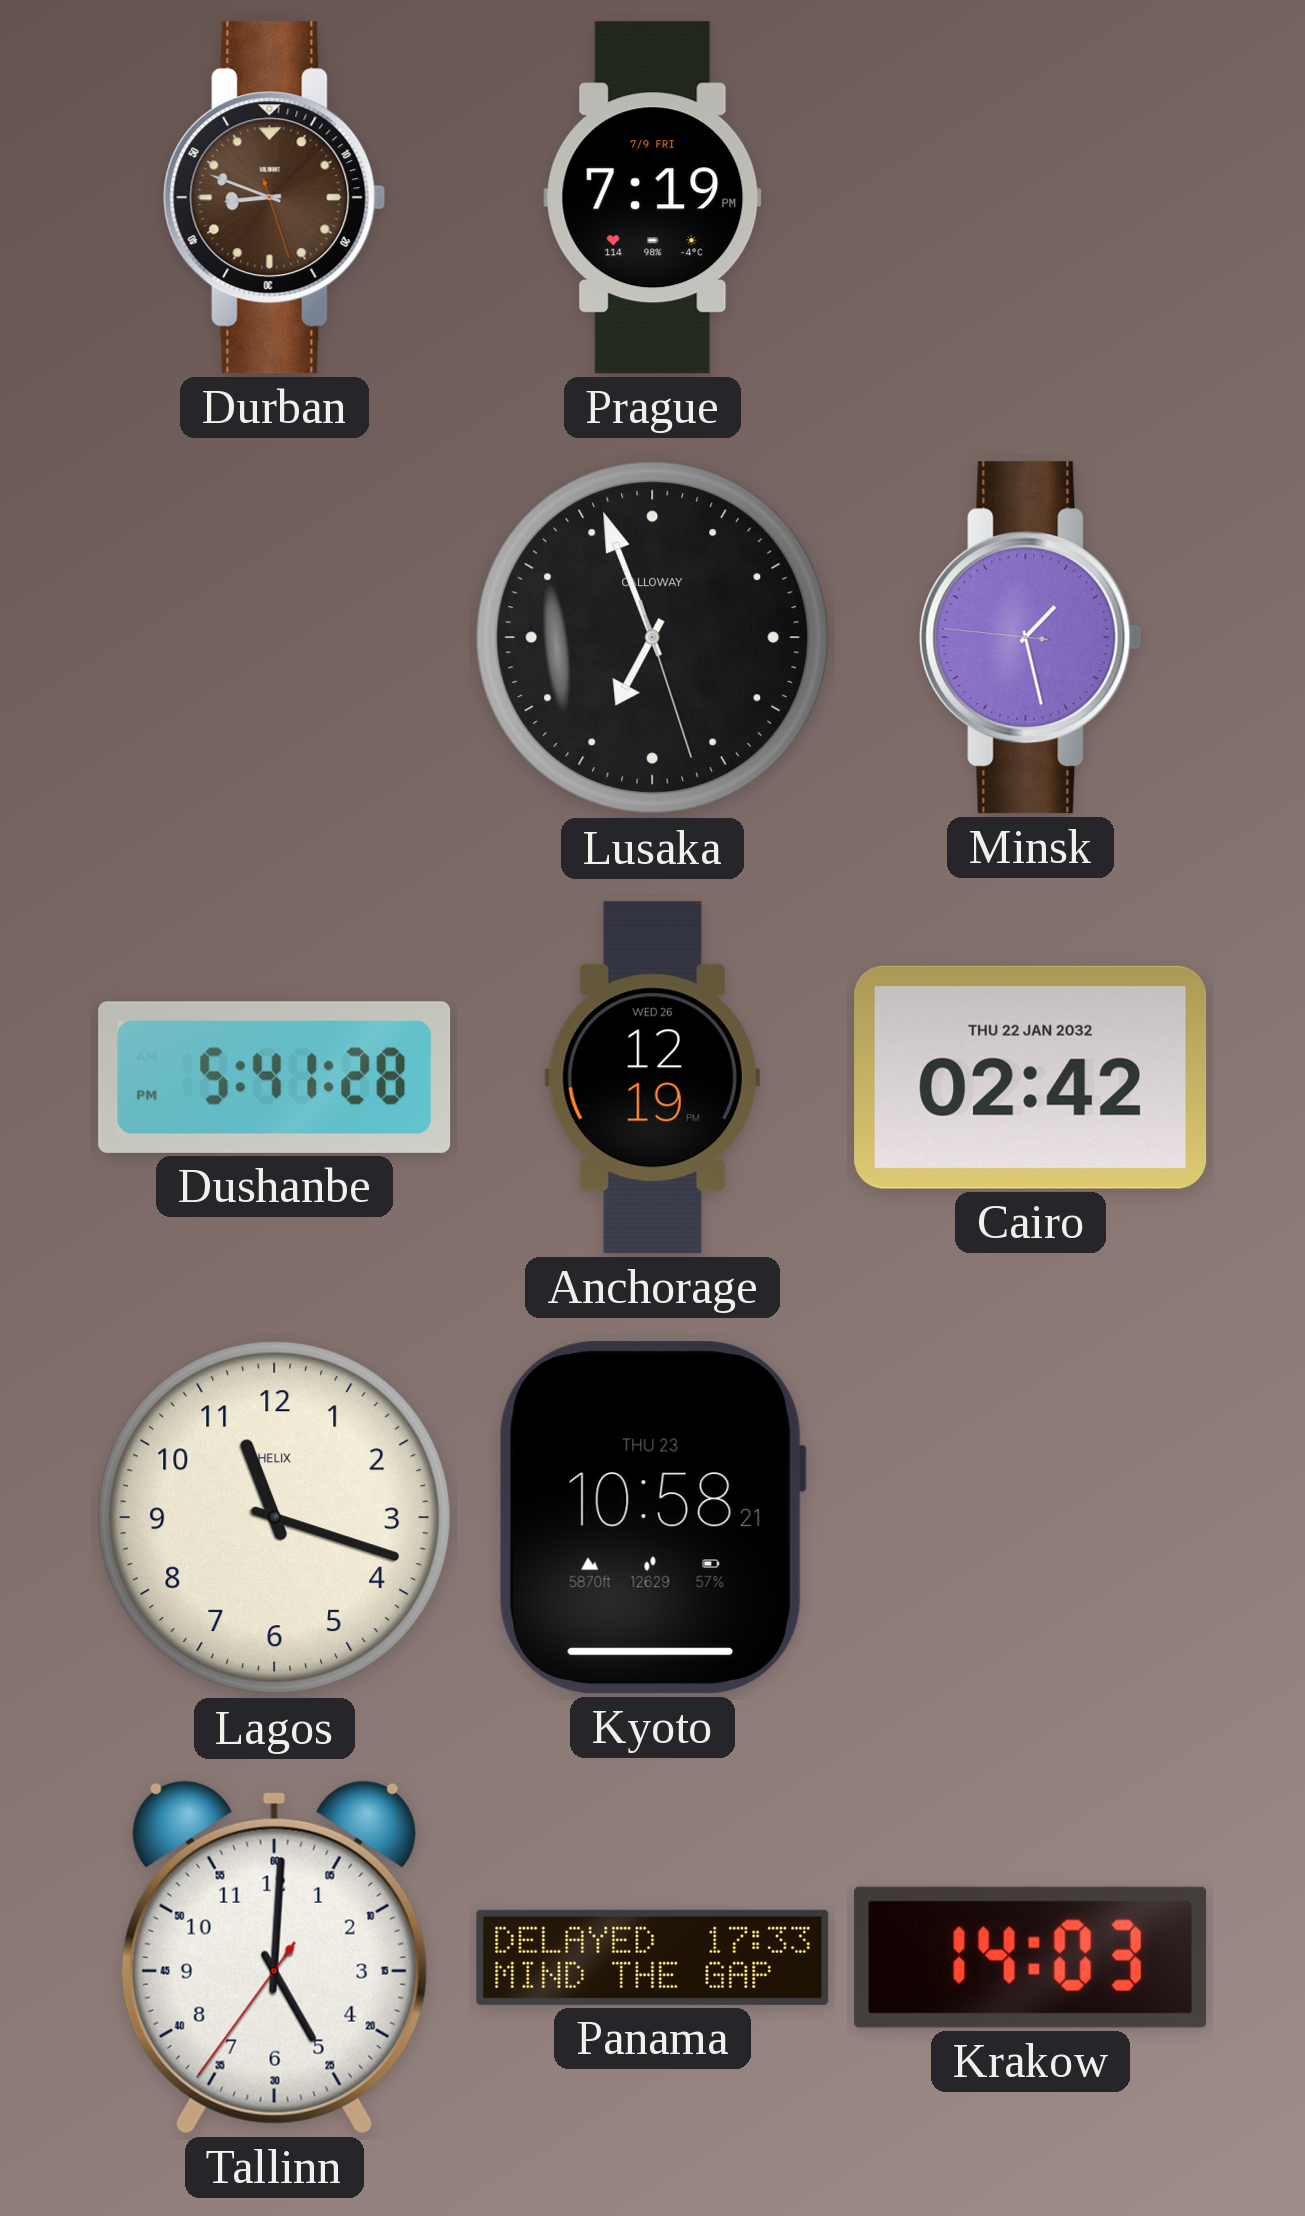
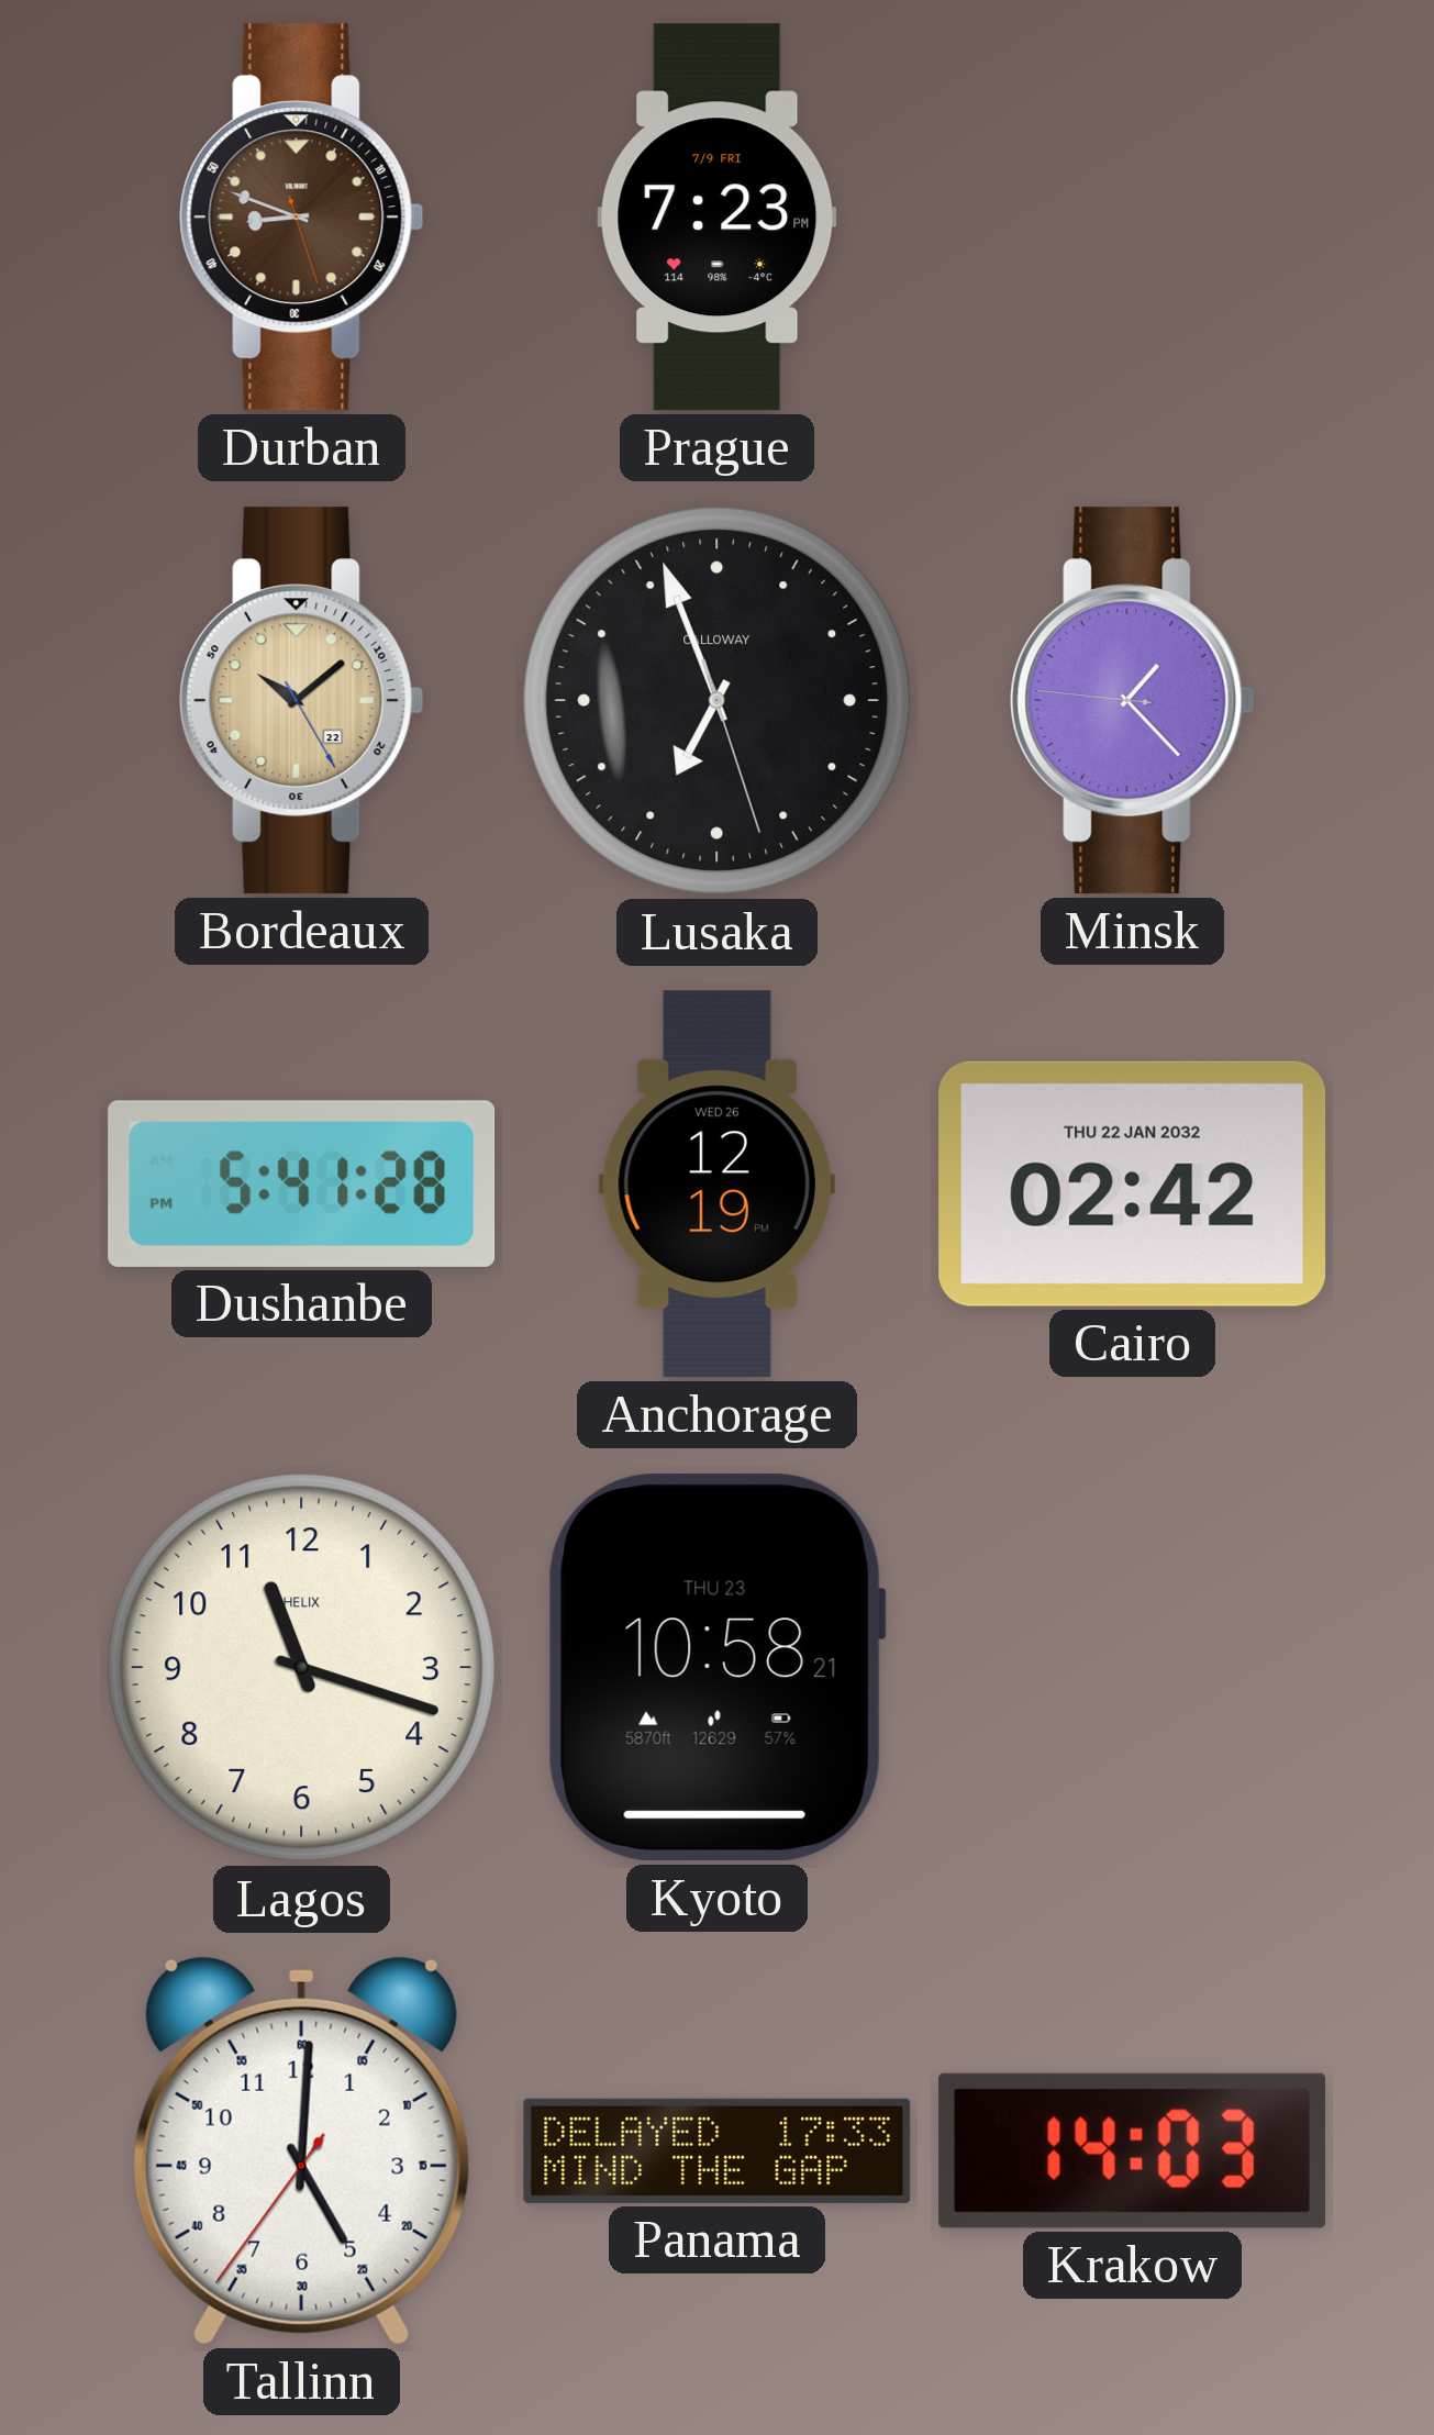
Prague: 7:19 -> 7:23
Bordeaux: none -> 10:08
Minsk: 1:27 -> 1:22
